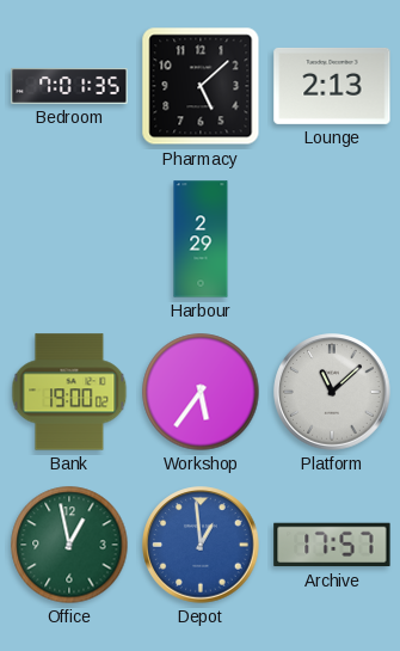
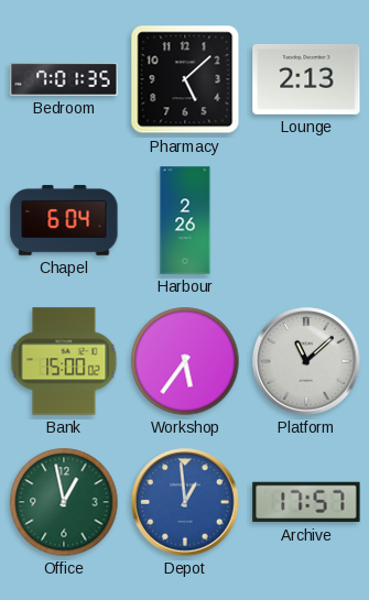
Chapel: none -> 6:04
Harbour: 2:29 -> 2:26
Bank: 19:00 -> 15:00
